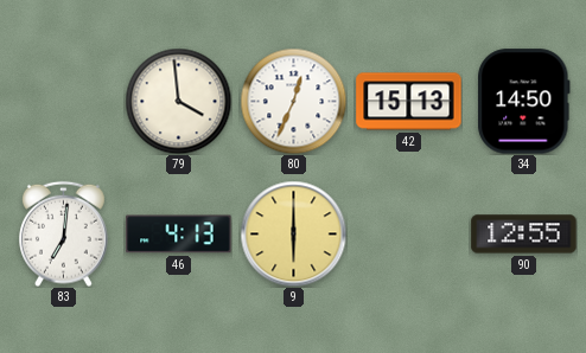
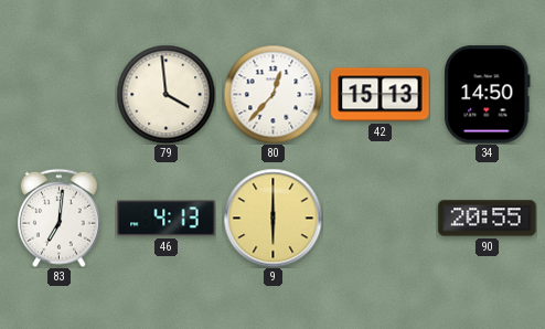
80: 12:34 -> 12:37
90: 12:55 -> 20:55
